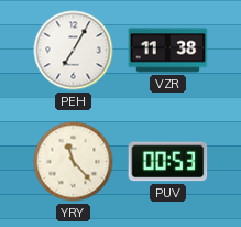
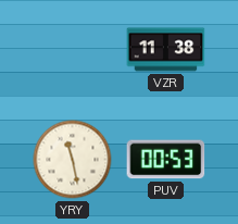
PEH: 7:05 -> none
YRY: 11:23 -> 11:28
